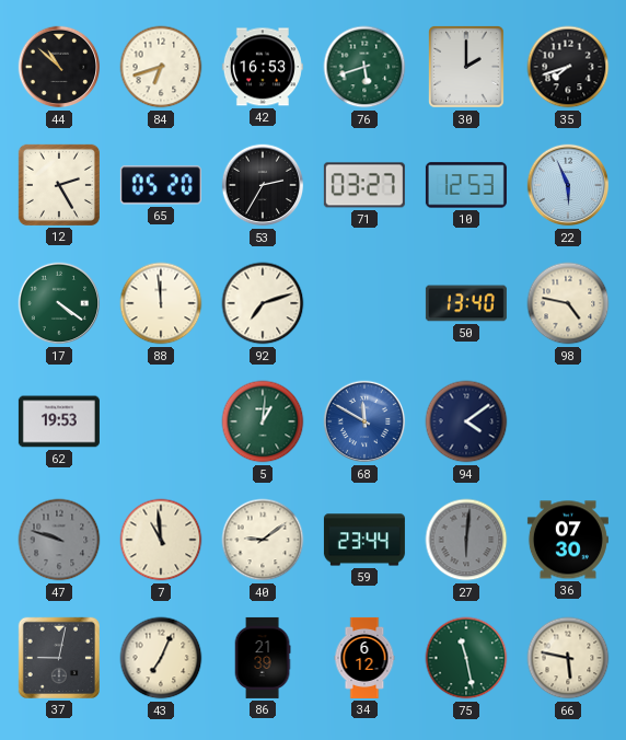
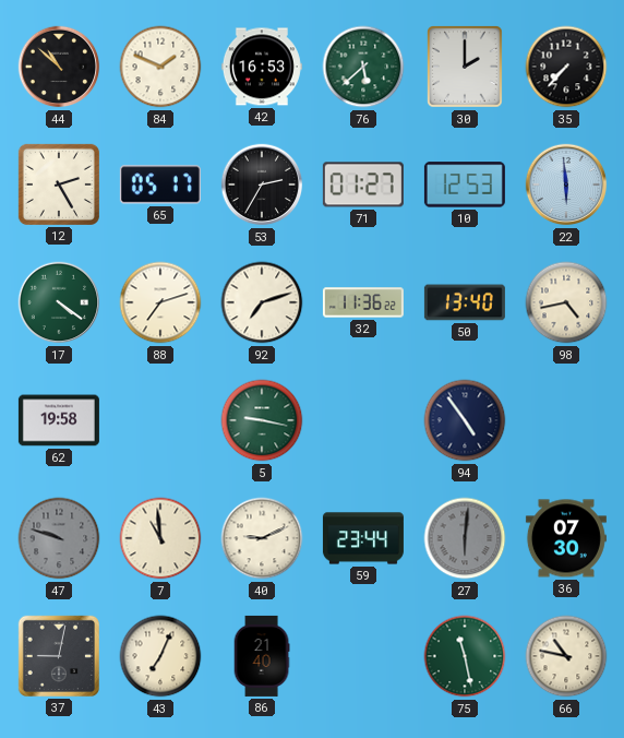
84: 6:42 -> 1:49
76: 5:42 -> 5:38
35: 7:42 -> 7:37
65: 05:20 -> 05:17
71: 03:27 -> 01:27
22: 5:56 -> 5:59
88: 11:59 -> 7:12
32: none -> 11:36
98: 4:47 -> 4:43
62: 19:53 -> 19:58
5: 1:01 -> 9:17
68: 11:50 -> none
94: 4:09 -> 4:54
40: 9:09 -> 9:11
86: 21:39 -> 21:40
34: 6:12 -> none
66: 5:47 -> 10:47
